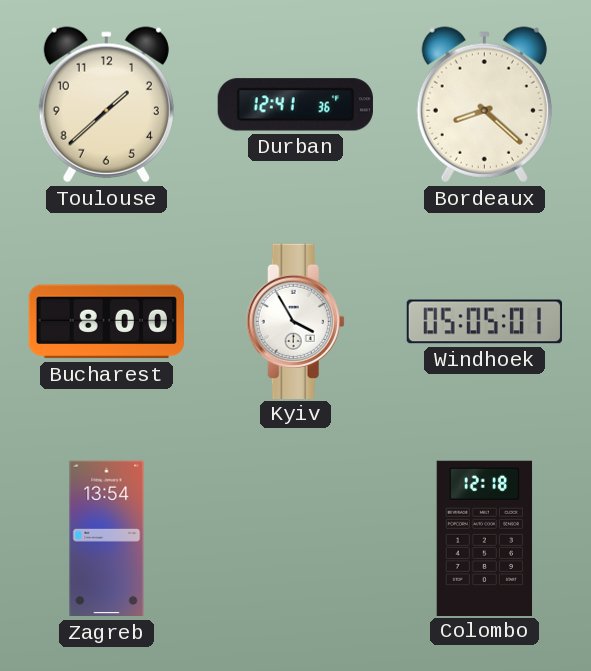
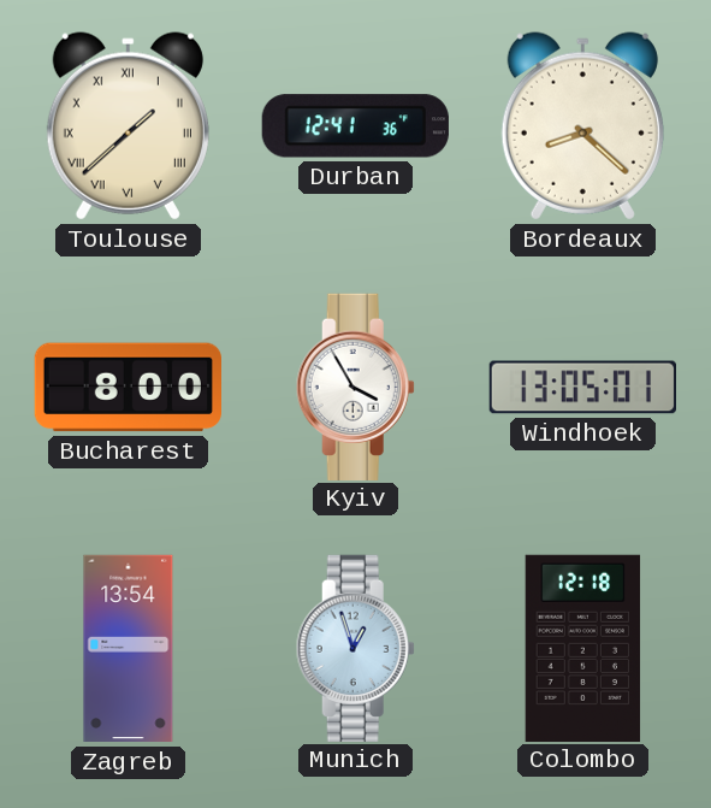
Toulouse numerals: Arabic -> Roman
Windhoek: 05:05 -> 13:05
Munich: none -> 12:57
